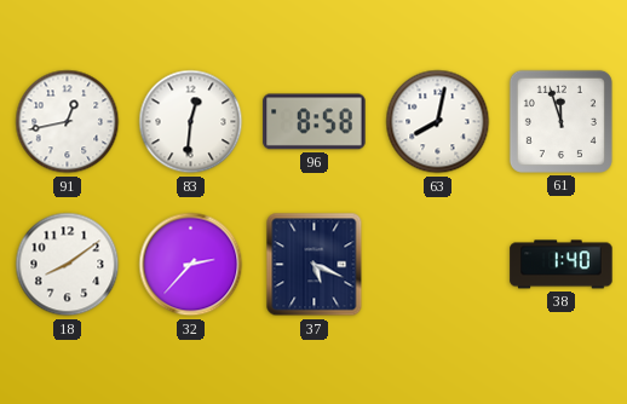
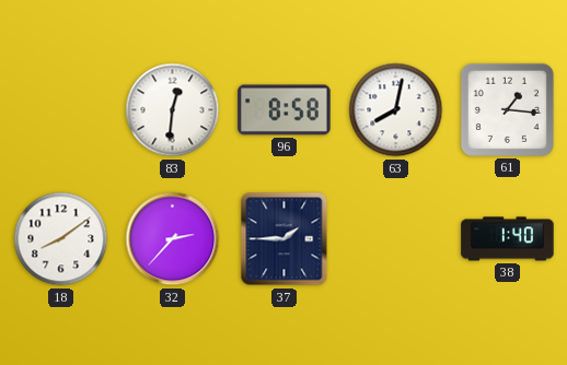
91: 12:43 -> none
61: 11:57 -> 1:16
37: 5:19 -> 1:45
